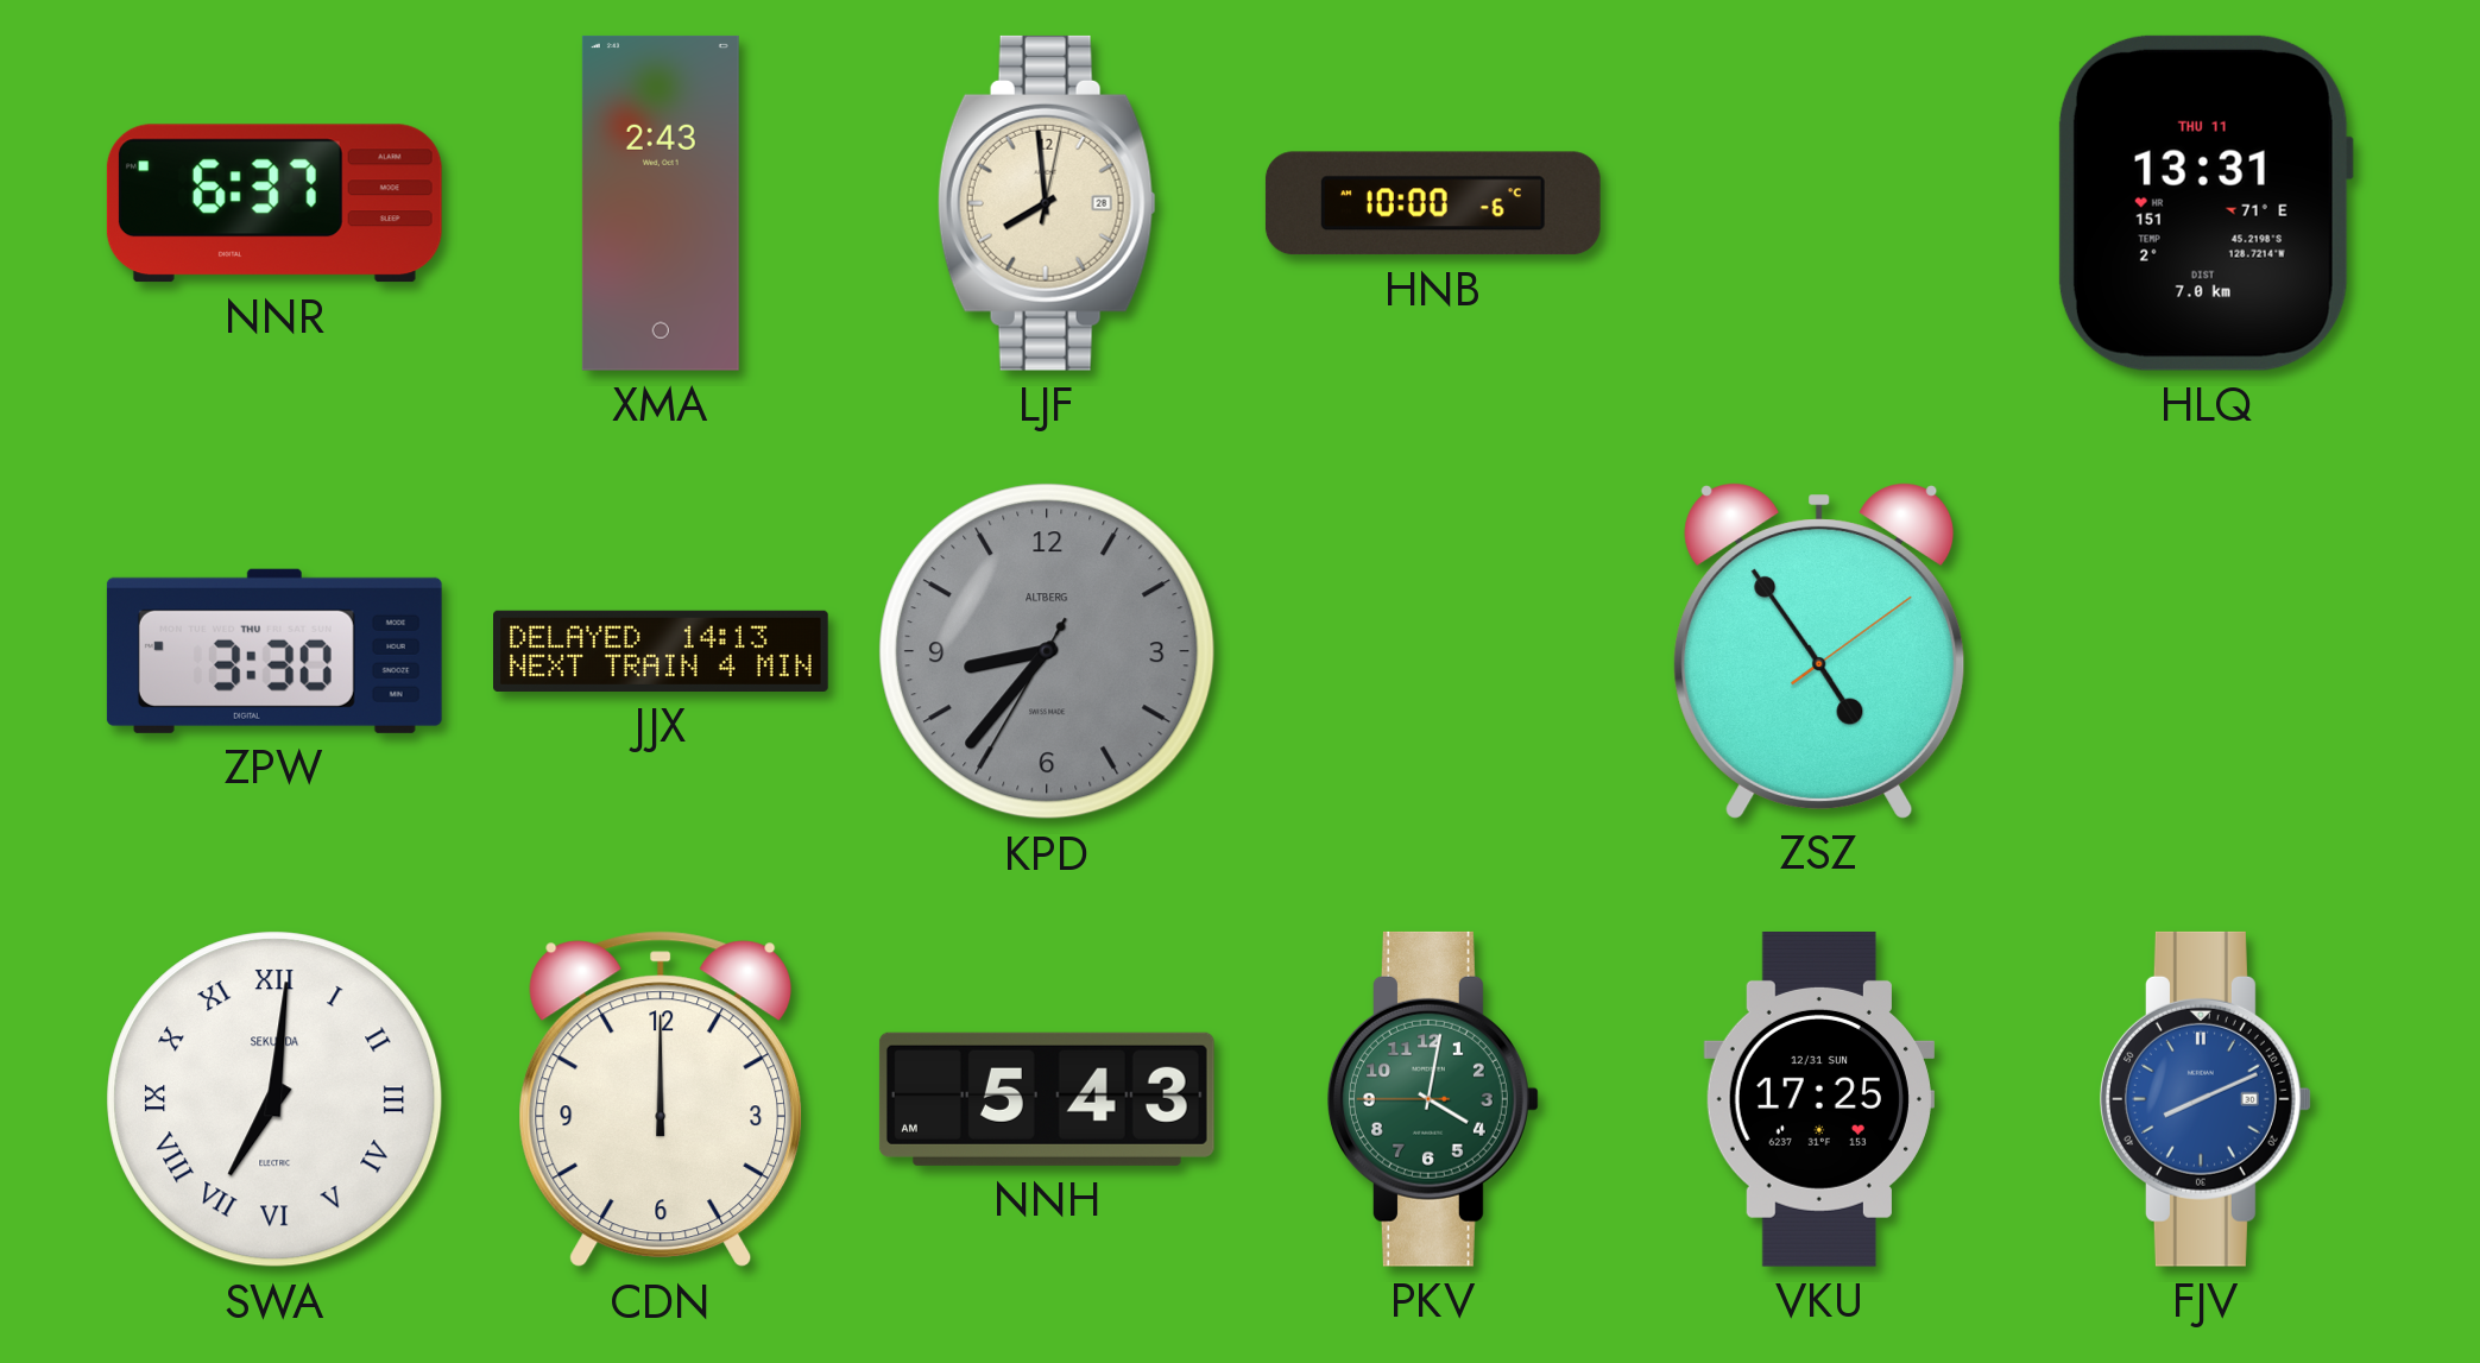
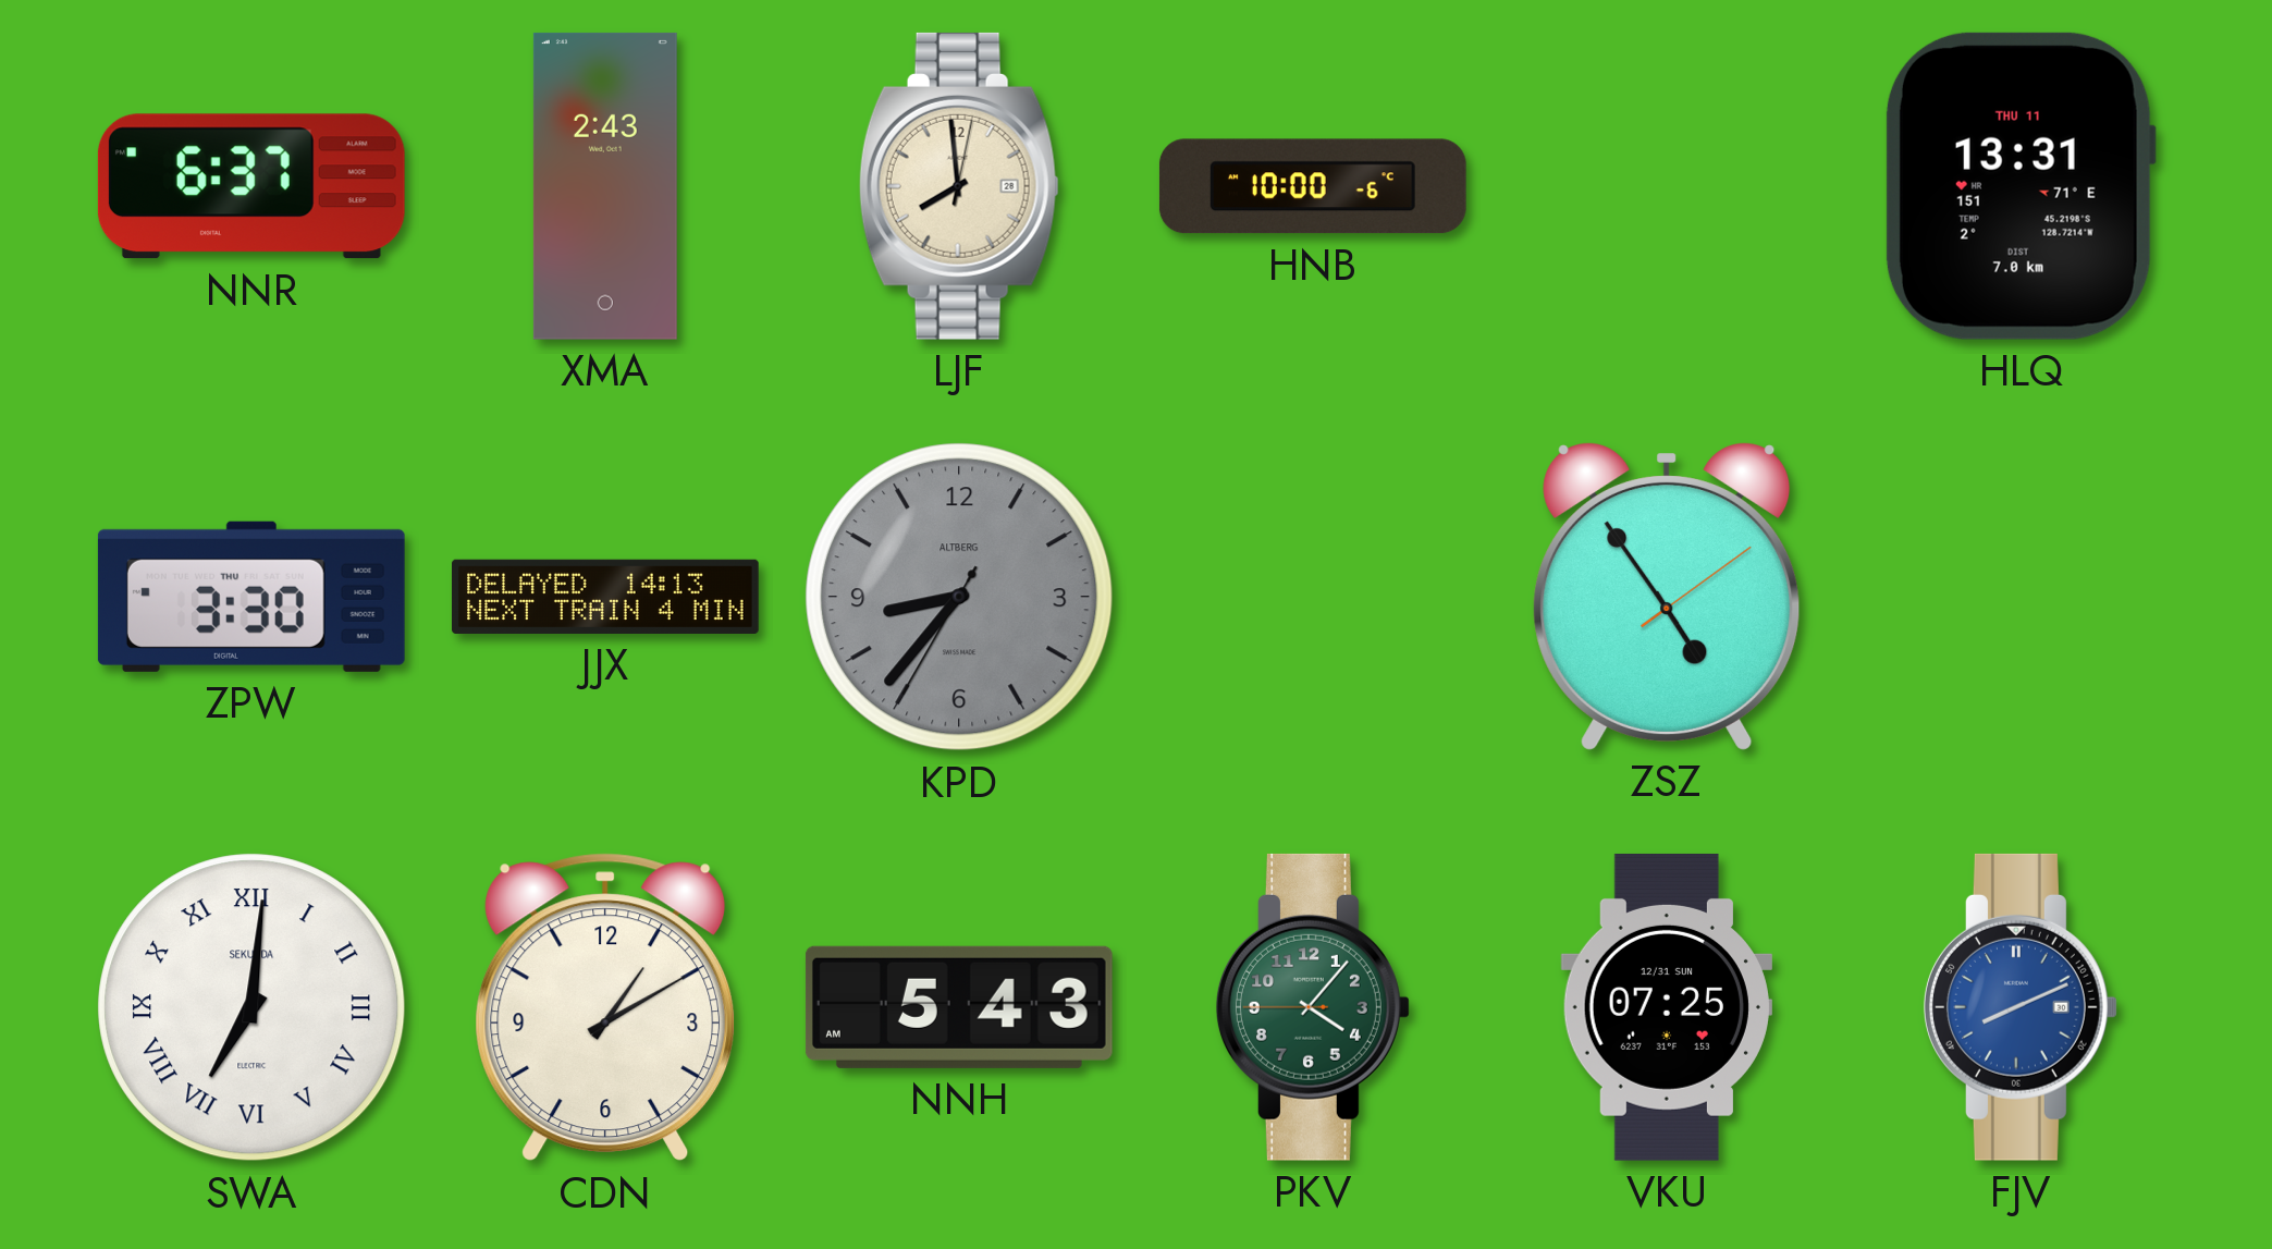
CDN: 12:00 -> 1:10
PKV: 4:01 -> 4:06
VKU: 17:25 -> 07:25
